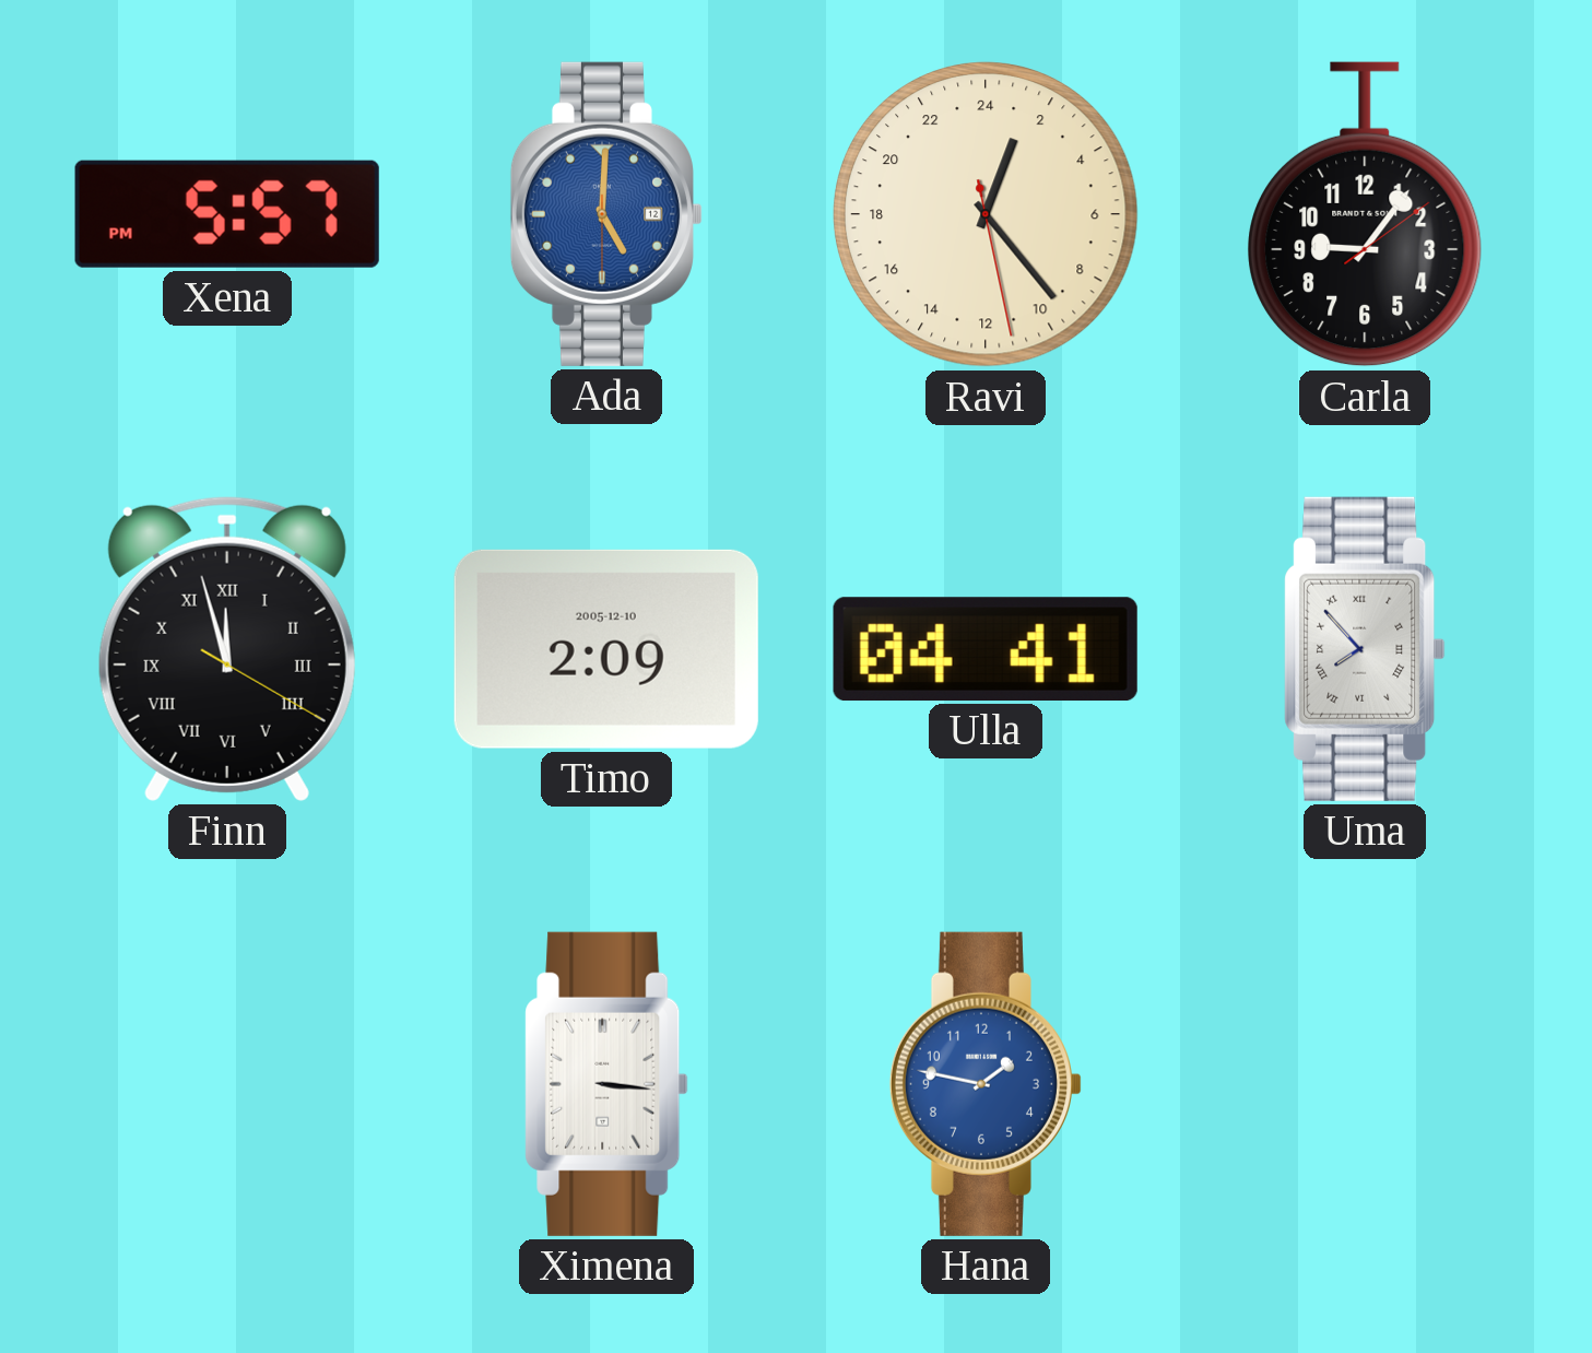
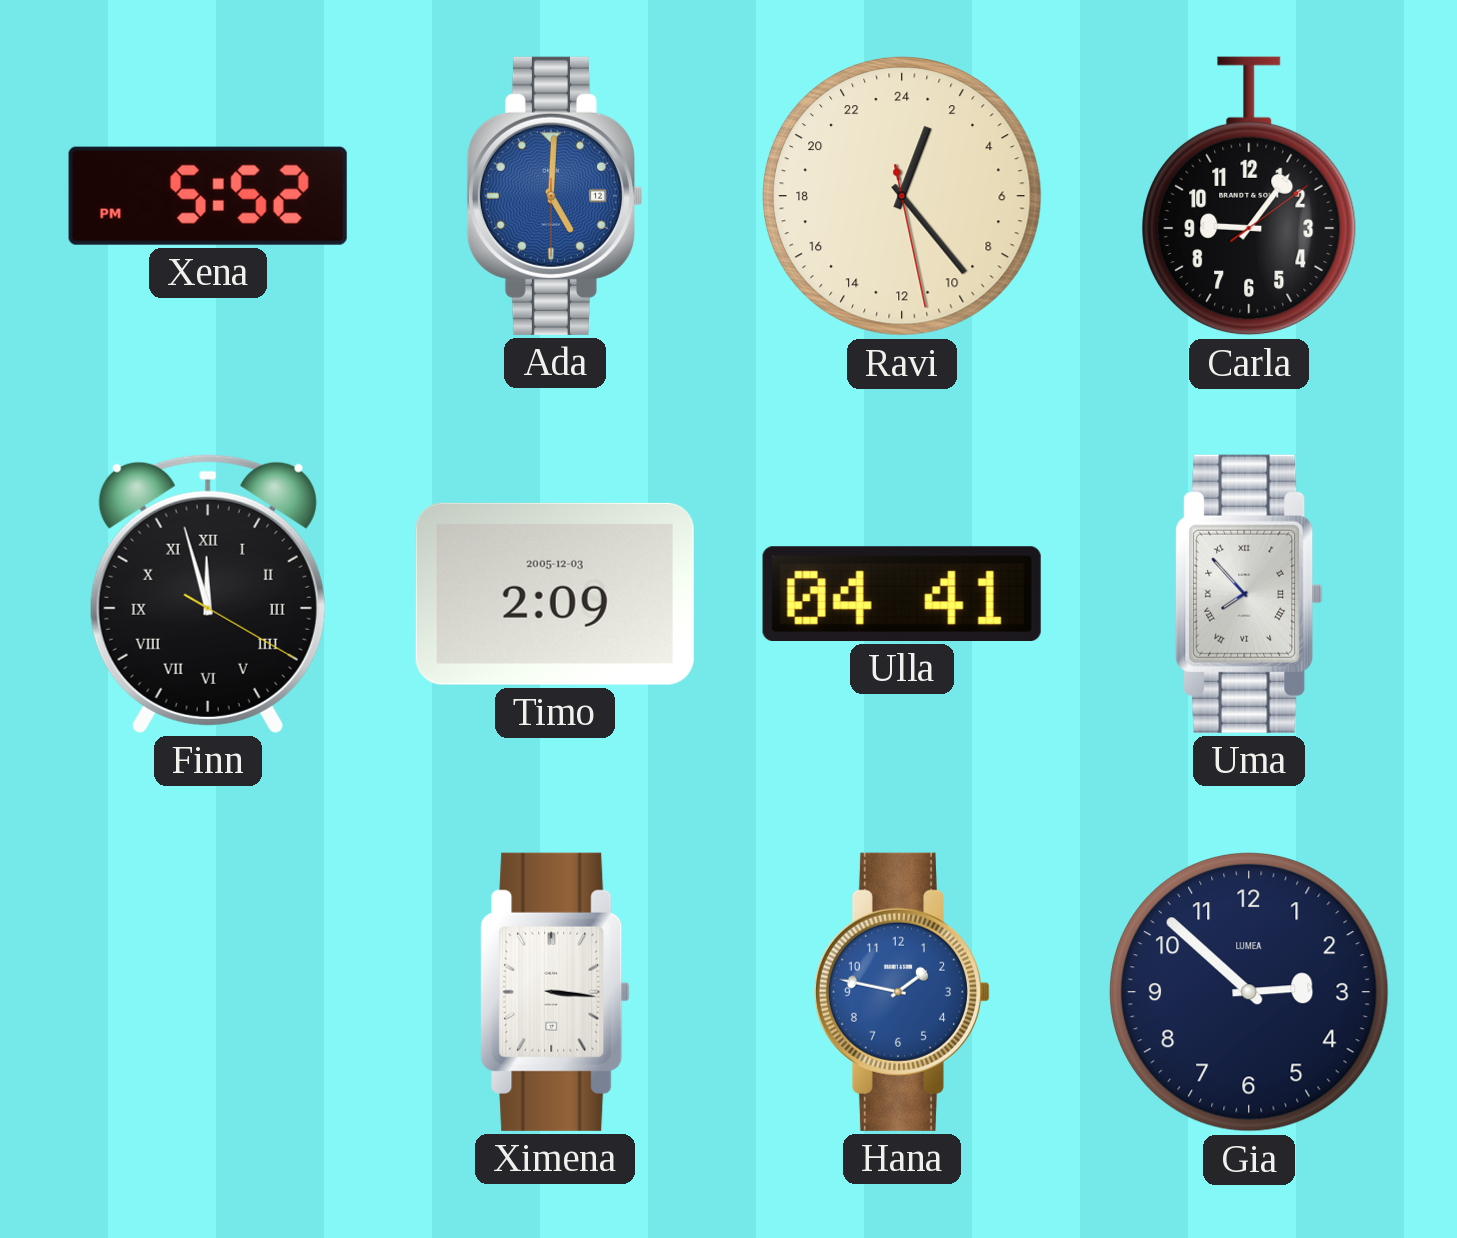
Xena: 5:57 -> 5:52
Timo date: 2005-12-10 -> 2005-12-03
Gia: none -> 2:52
